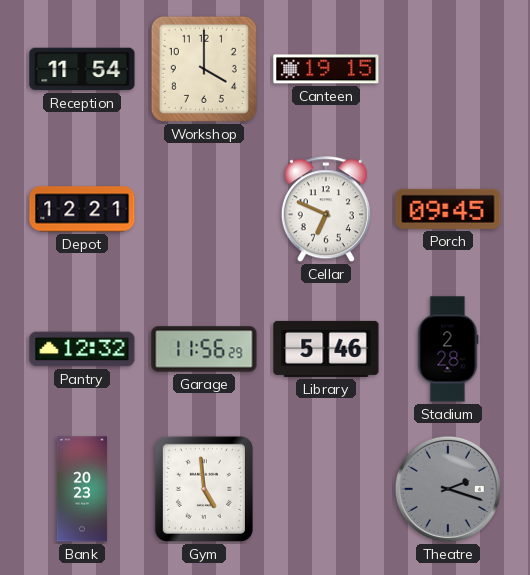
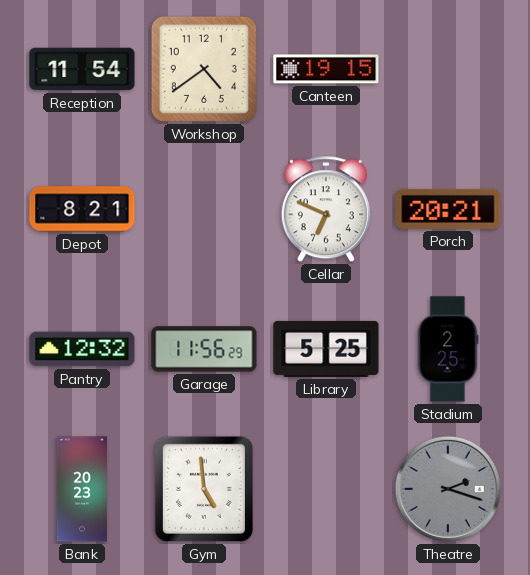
Workshop: 4:00 -> 4:39
Depot: 12:21 -> 8:21
Porch: 09:45 -> 20:21
Library: 5:46 -> 5:25
Stadium: 2:28 -> 2:25
